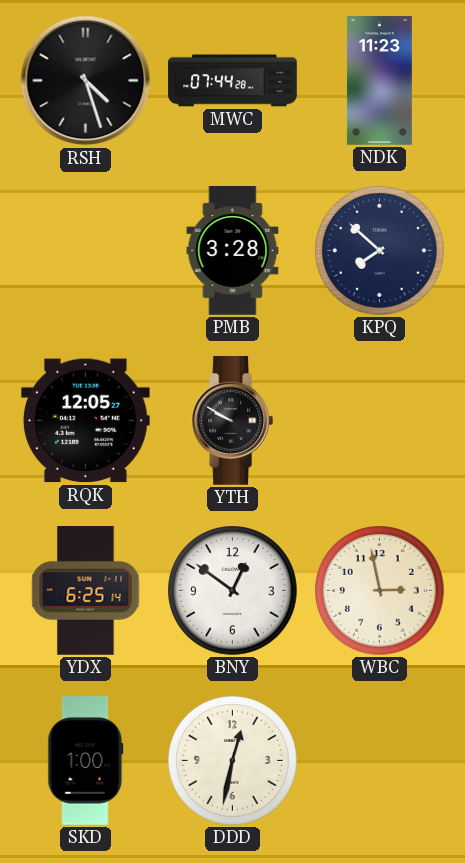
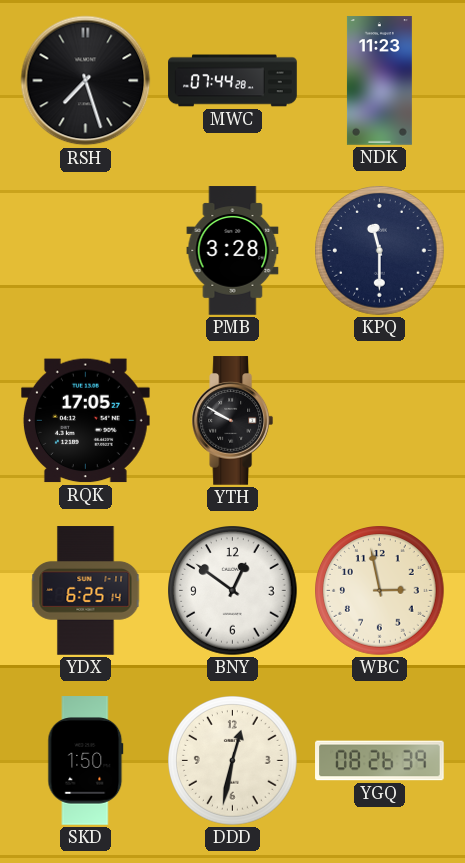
RSH: 4:27 -> 7:27
KPQ: 7:52 -> 11:30
RQK: 12:05 -> 17:05
SKD: 1:00 -> 1:50
YGQ: none -> 08:26
